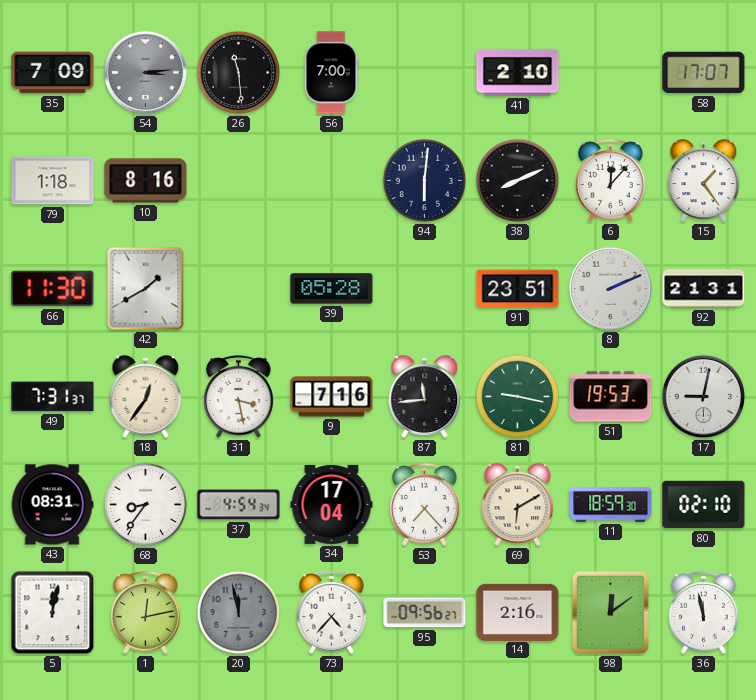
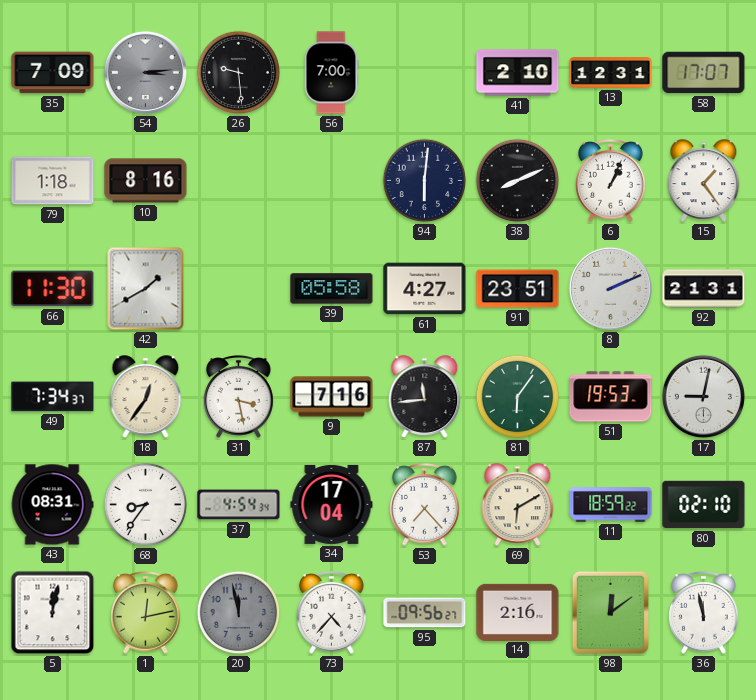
26: 11:29 -> 9:29
13: none -> 12:31
6: 12:07 -> 1:04
39: 05:28 -> 05:58
61: none -> 4:27
49: 7:31 -> 7:34
81: 9:17 -> 6:06
11: 18:59:30 -> 18:59:22
